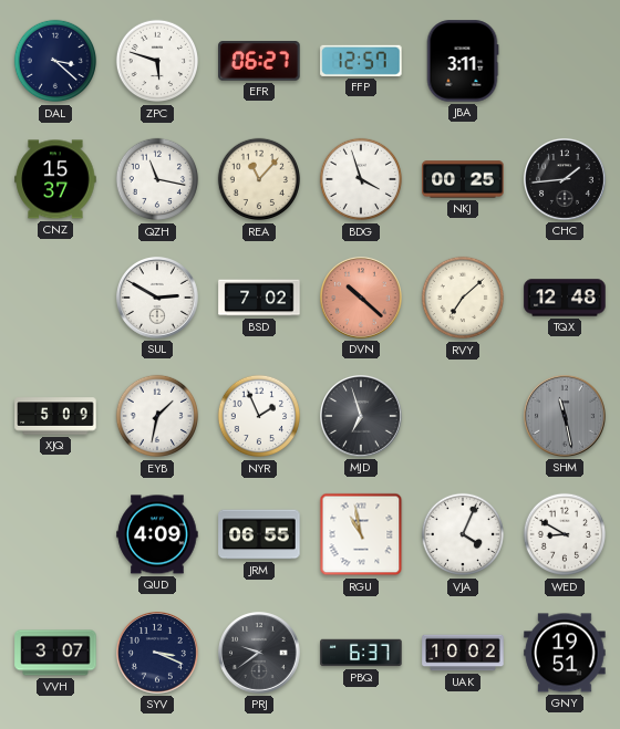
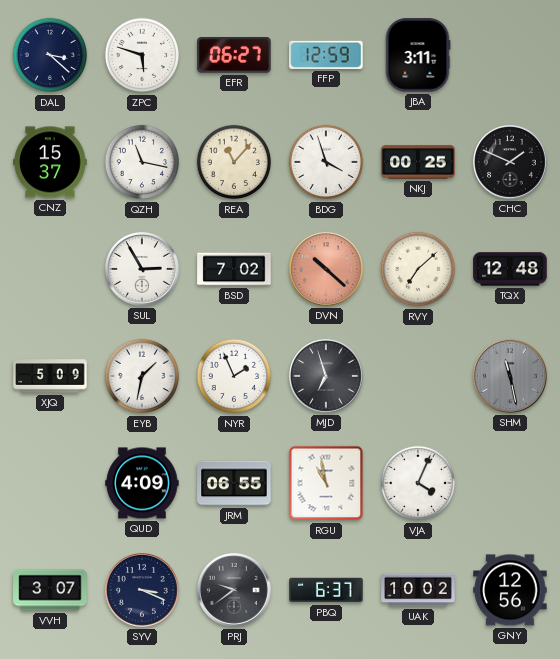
FFP: 12:57 -> 12:59
CHC: 1:44 -> 1:49
SUL: 2:50 -> 2:55
WED: 8:50 -> none
GNY: 19:51 -> 12:56
